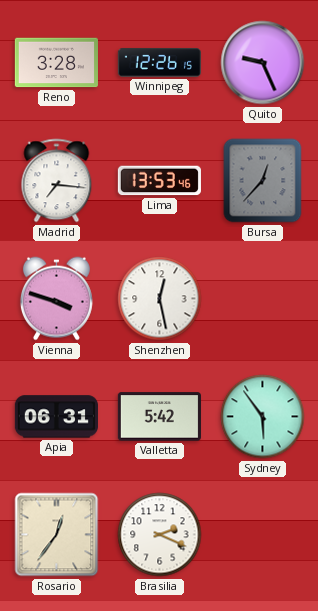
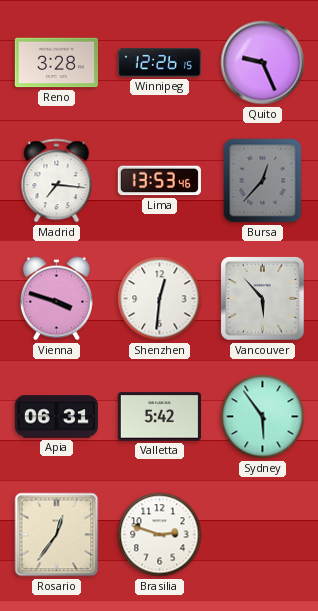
Shenzhen: 12:28 -> 12:31
Vancouver: none -> 5:53
Brasilia: 2:19 -> 2:48
